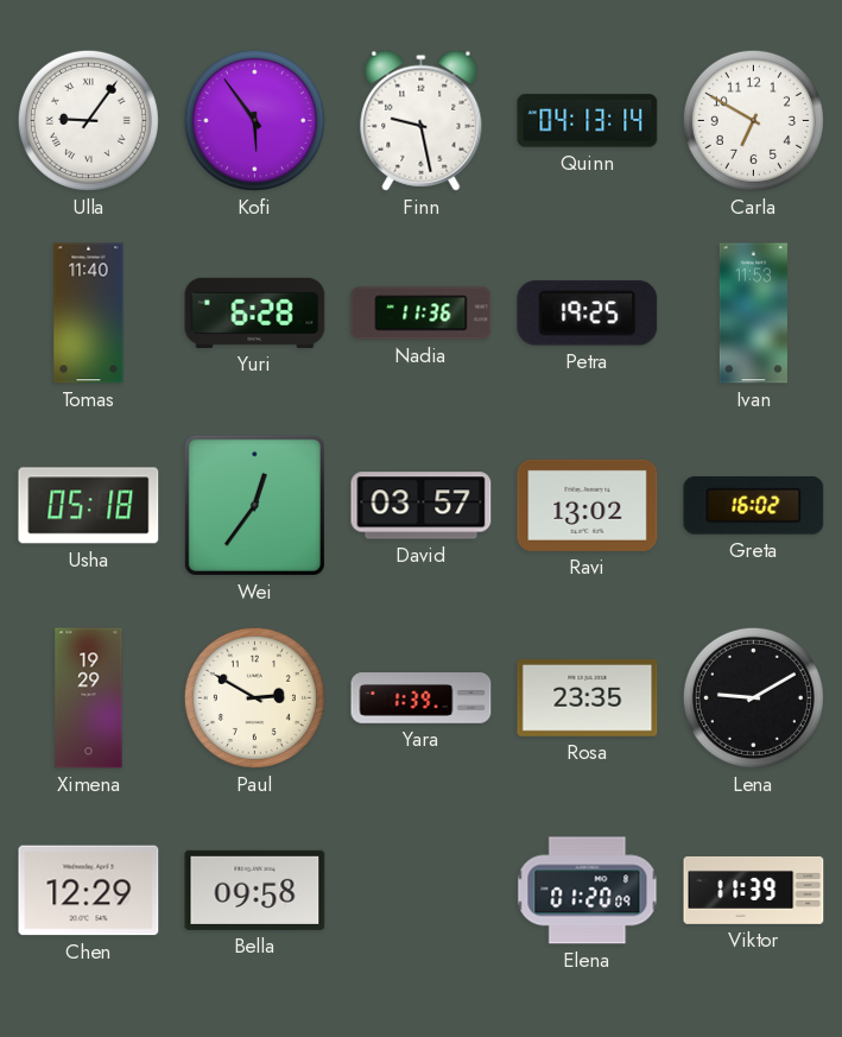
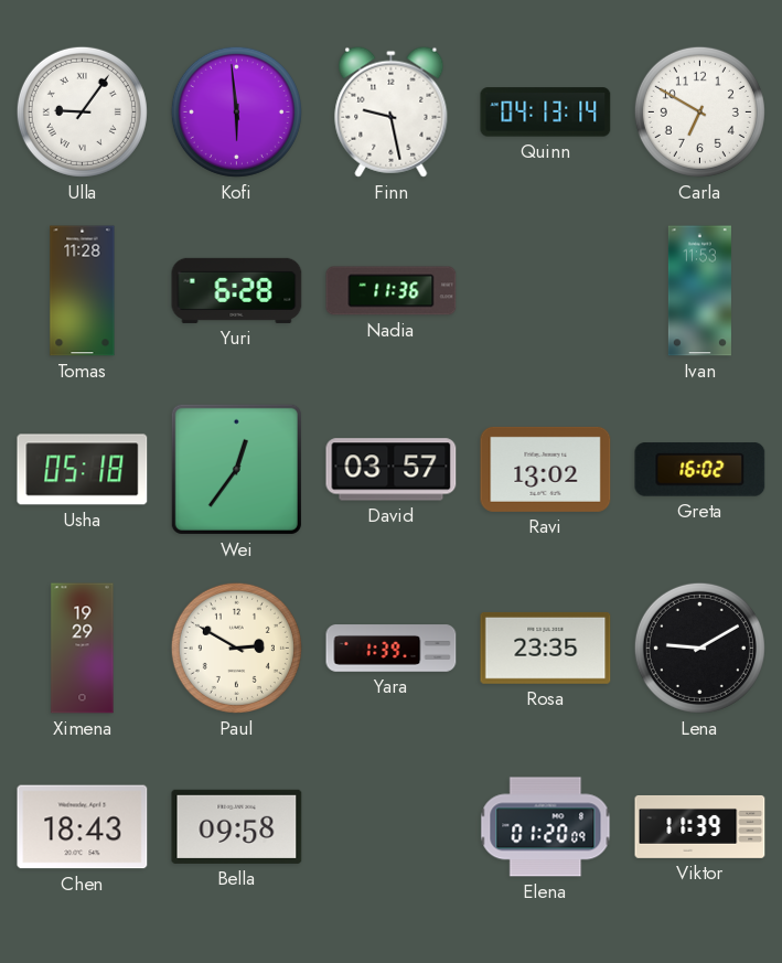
Kofi: 5:54 -> 5:59
Tomas: 11:40 -> 11:28
Petra: 19:25 -> none
Chen: 12:29 -> 18:43
